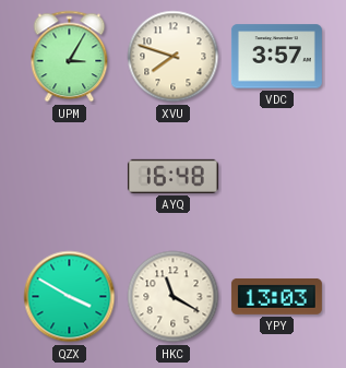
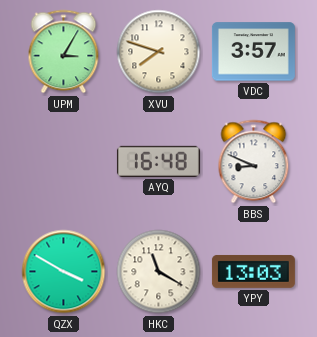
BBS: none -> 8:49
